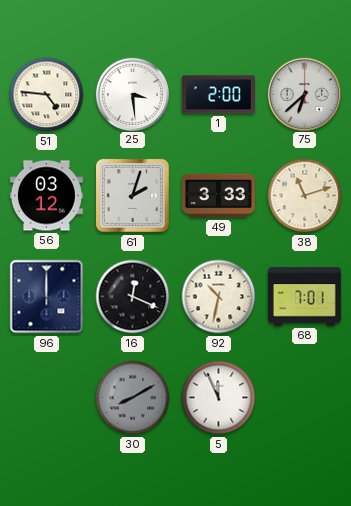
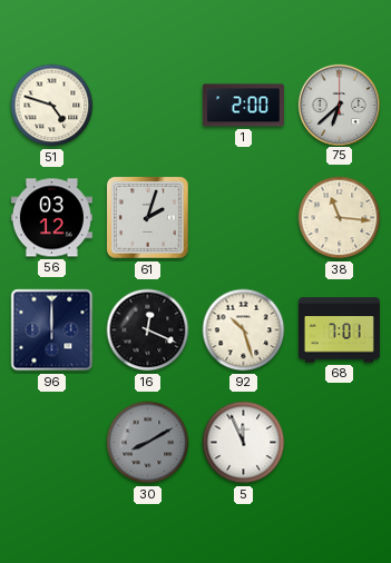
51: 4:46 -> 4:48
25: 3:29 -> none
49: 3:33 -> none
38: 11:12 -> 11:16
92: 10:32 -> 10:27
